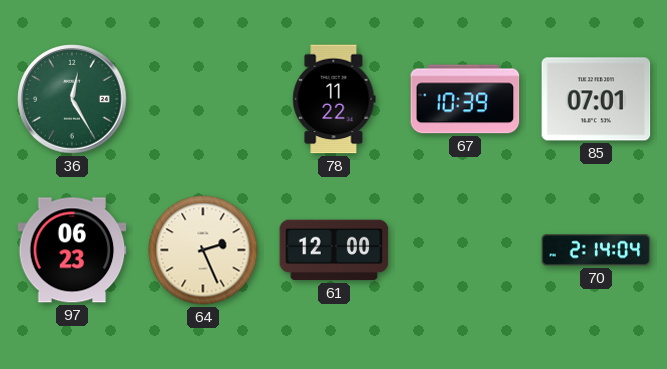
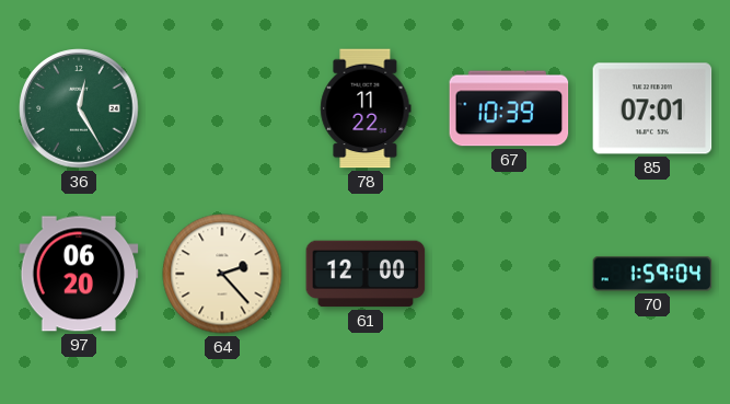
97: 06:23 -> 06:20
64: 2:26 -> 2:23
70: 2:14 -> 1:59
